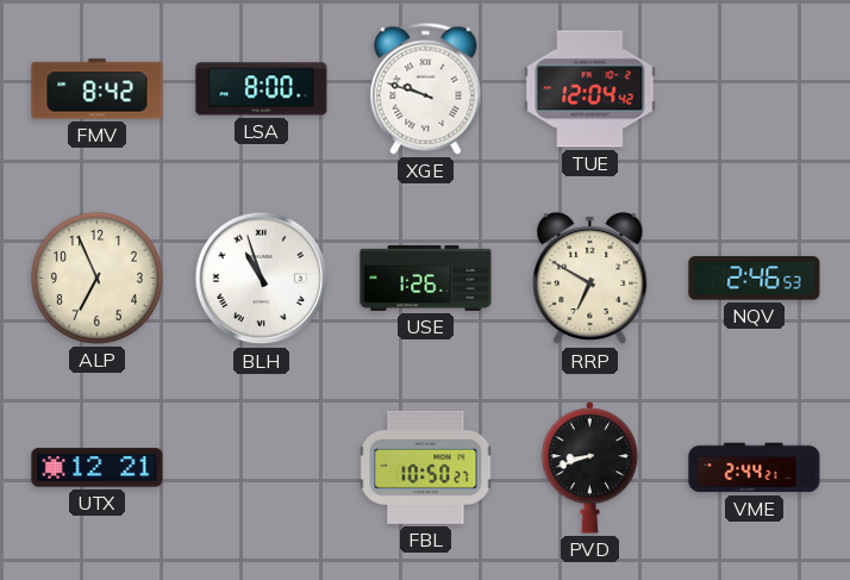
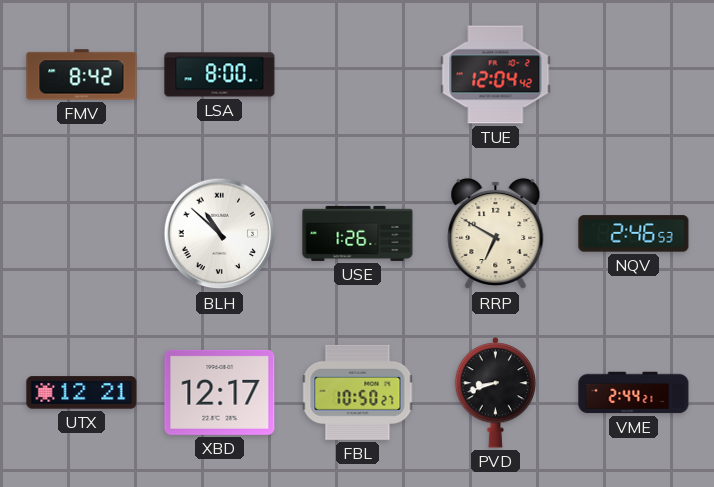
XGE: 9:48 -> none
ALP: 6:56 -> none
BLH: 10:57 -> 10:52
XBD: none -> 12:17
